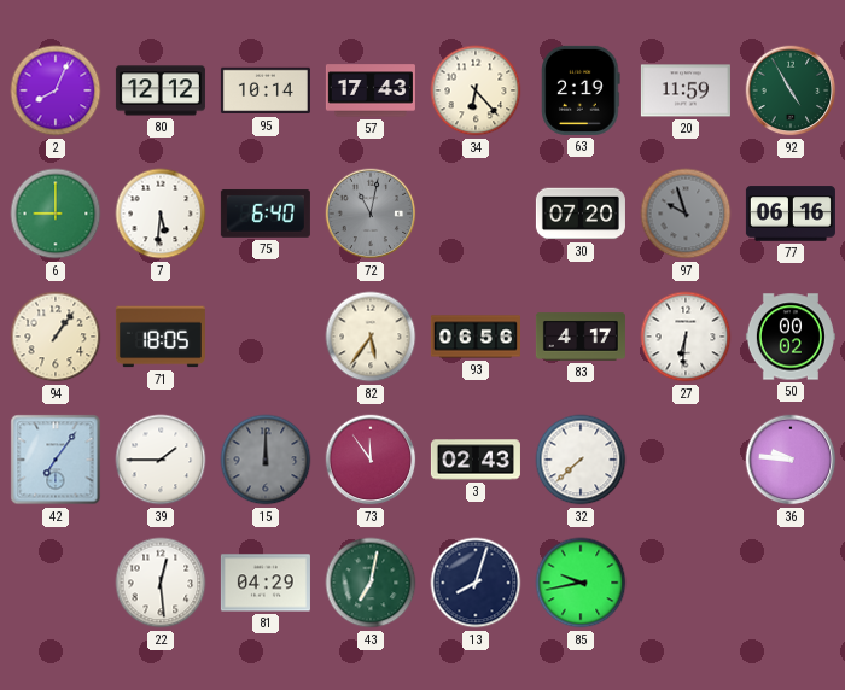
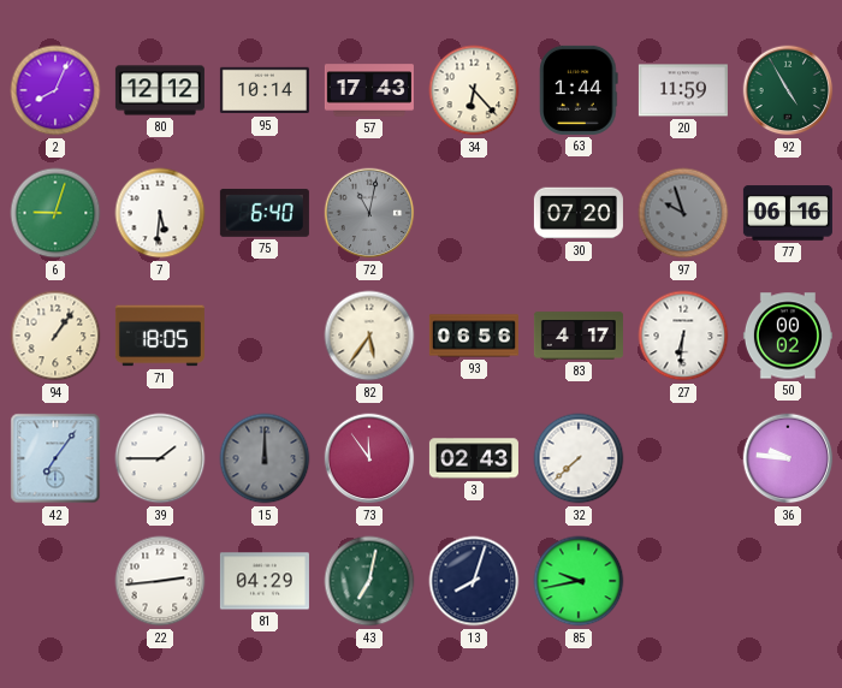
63: 2:19 -> 1:44
6: 9:00 -> 9:03
22: 12:29 -> 2:44
